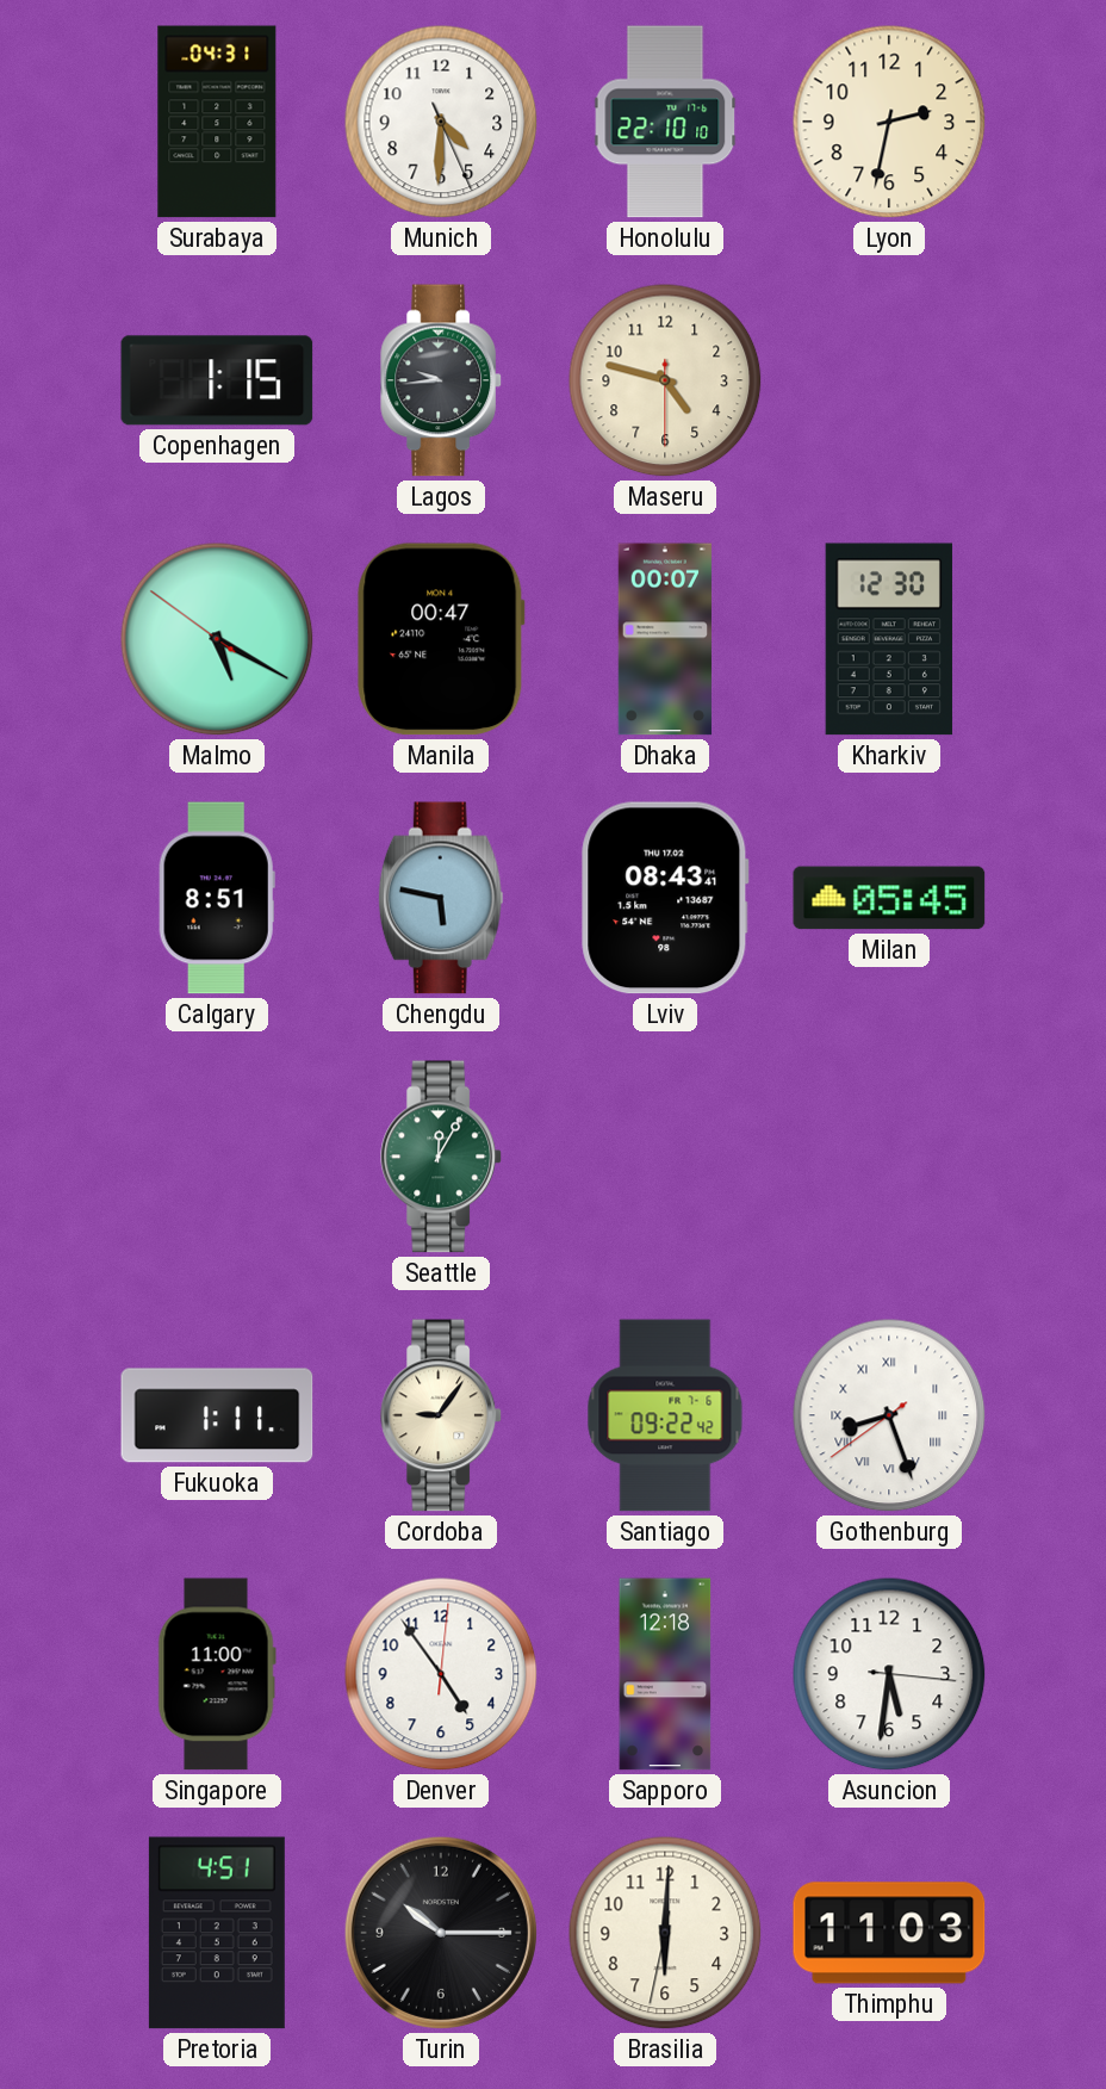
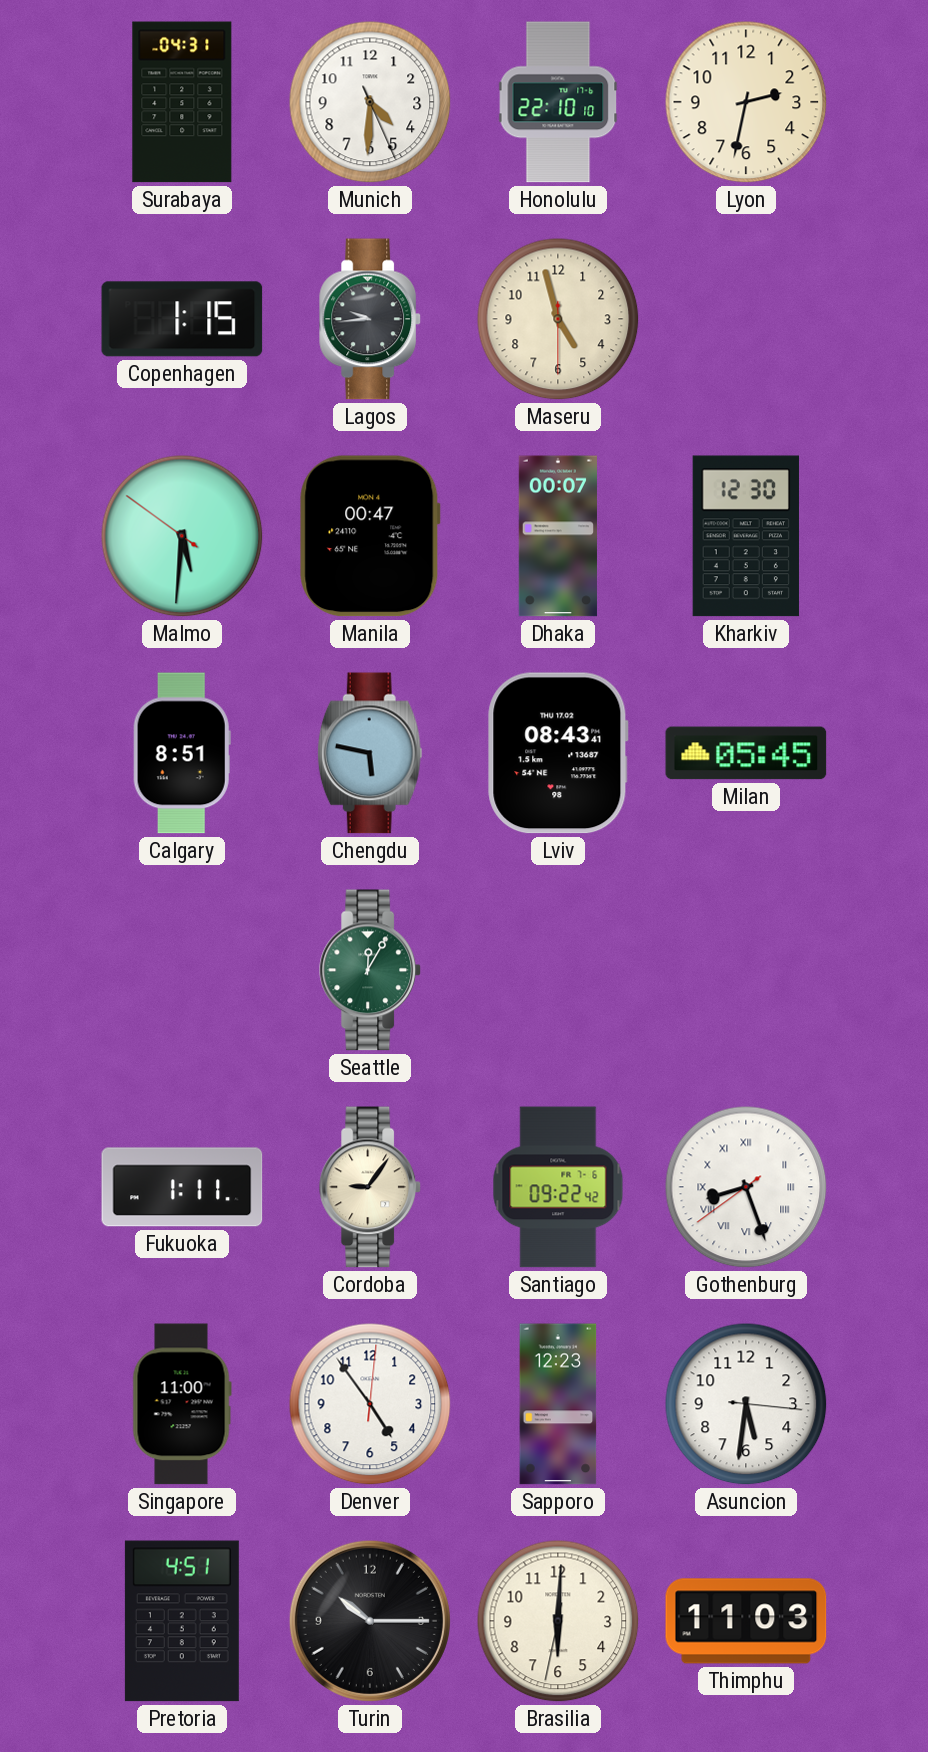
Maseru: 4:47 -> 4:57
Malmo: 5:19 -> 5:30
Sapporo: 12:18 -> 12:23
